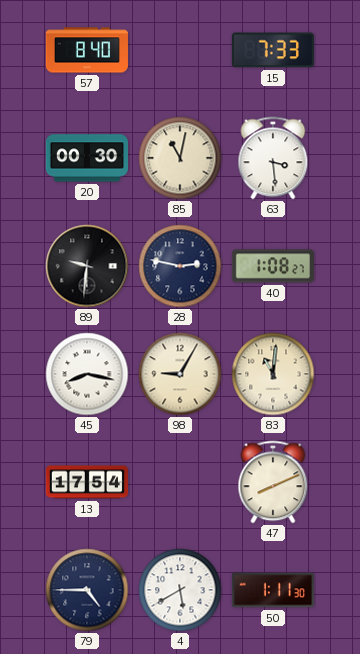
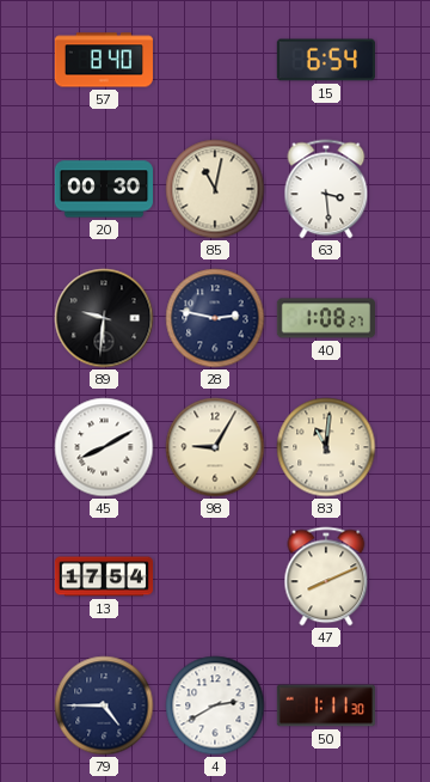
15: 7:33 -> 6:54
45: 8:17 -> 8:10
4: 5:40 -> 2:40
